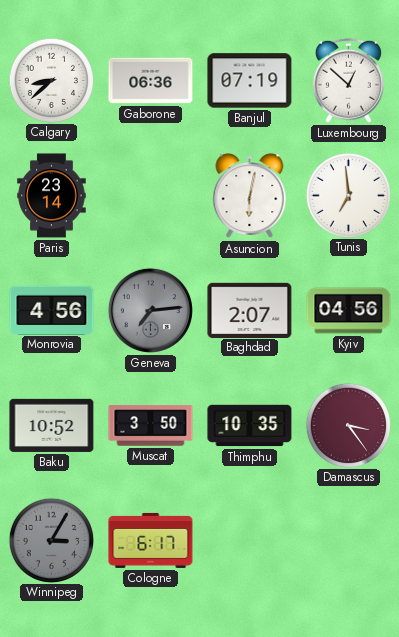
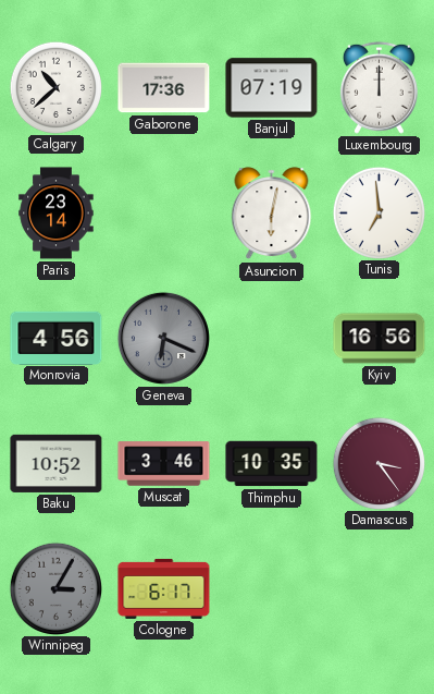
Calgary: 8:38 -> 10:38
Gaborone: 06:36 -> 17:36
Luxembourg: 12:52 -> 12:00
Geneva: 7:14 -> 6:19
Baghdad: 2:07 -> none
Kyiv: 04:56 -> 16:56
Muscat: 3:50 -> 3:46
